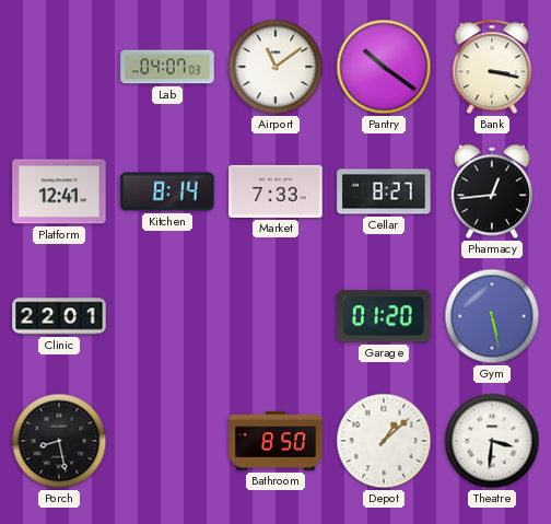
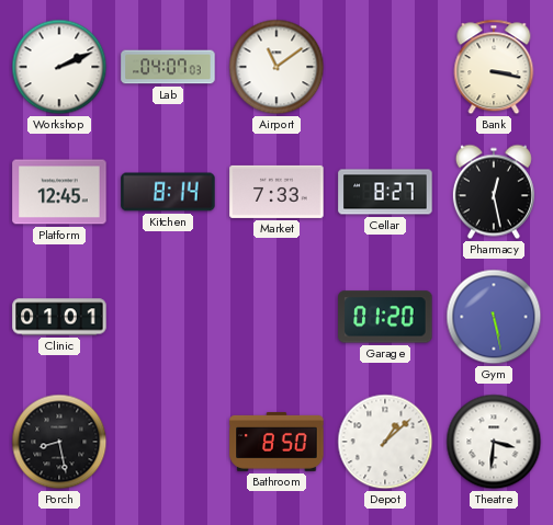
Workshop: none -> 2:11
Pantry: 10:21 -> none
Platform: 12:41 -> 12:45
Pharmacy: 12:44 -> 12:28
Clinic: 22:01 -> 01:01
